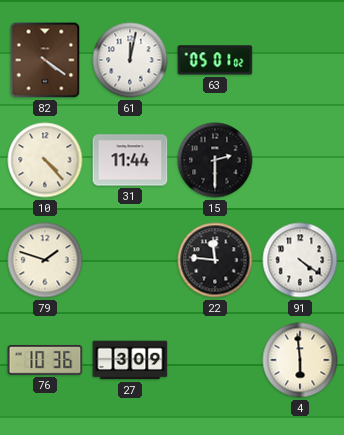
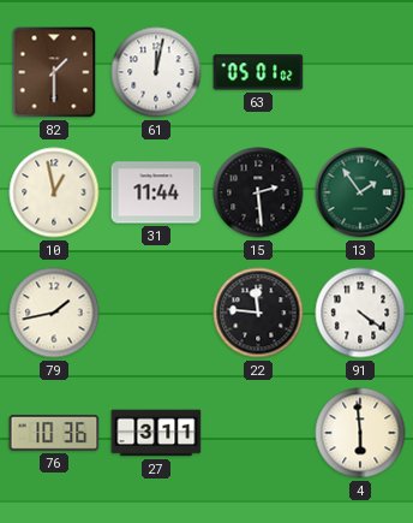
82: 4:21 -> 1:30
10: 4:23 -> 12:58
15: 2:30 -> 2:29
13: none -> 1:54
79: 1:48 -> 1:43
27: 3:09 -> 3:11
